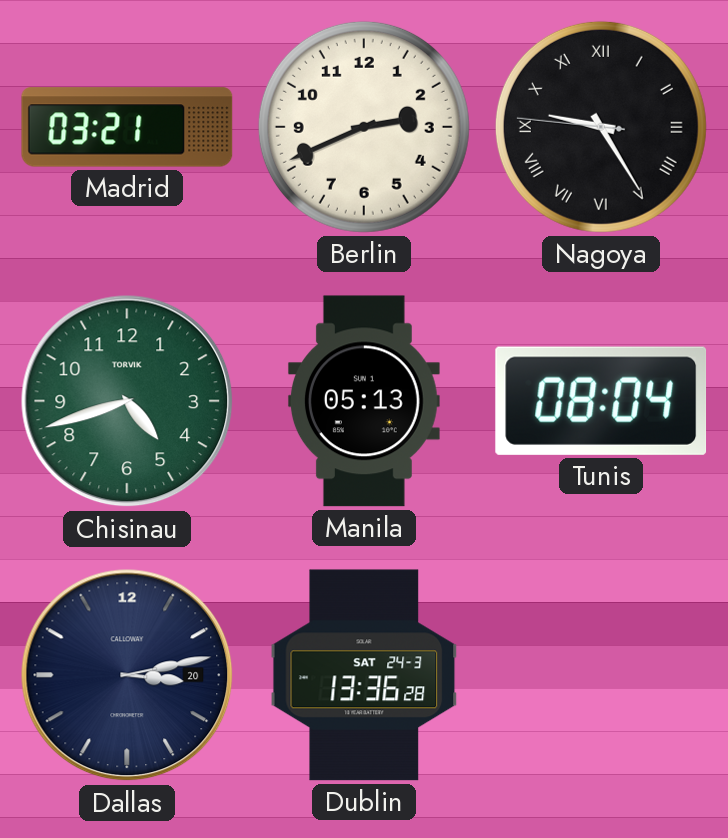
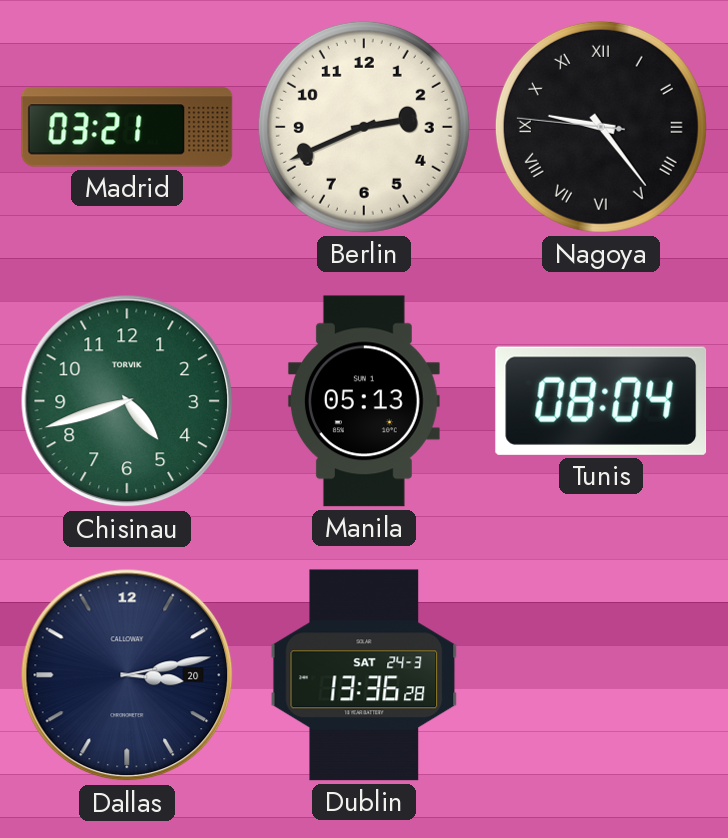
Nagoya: 9:24 -> 9:23
